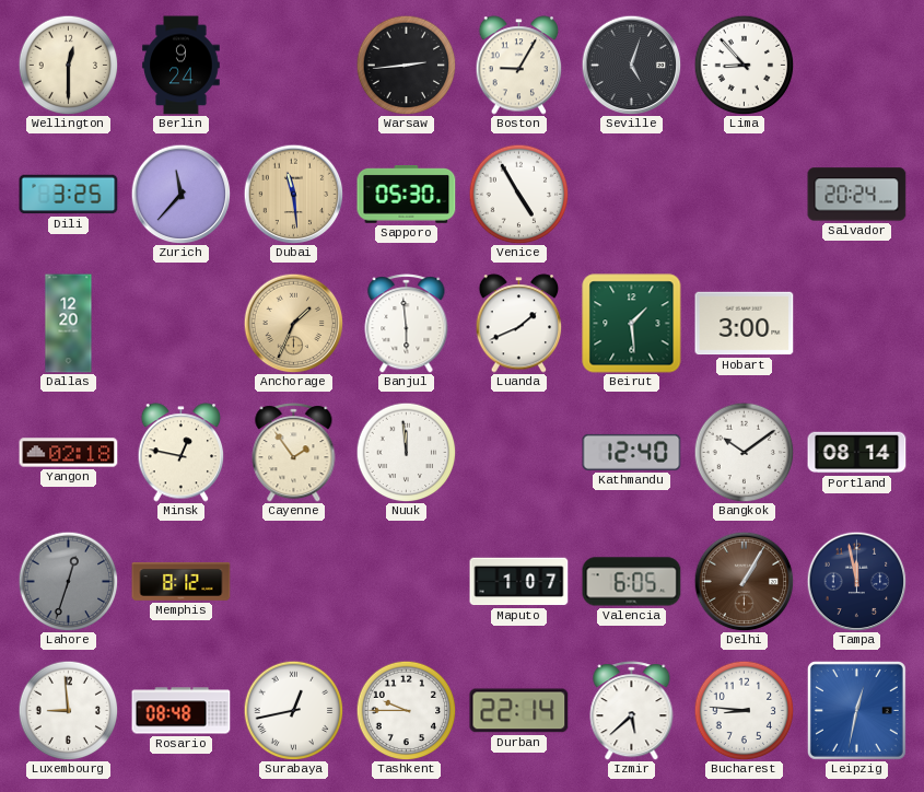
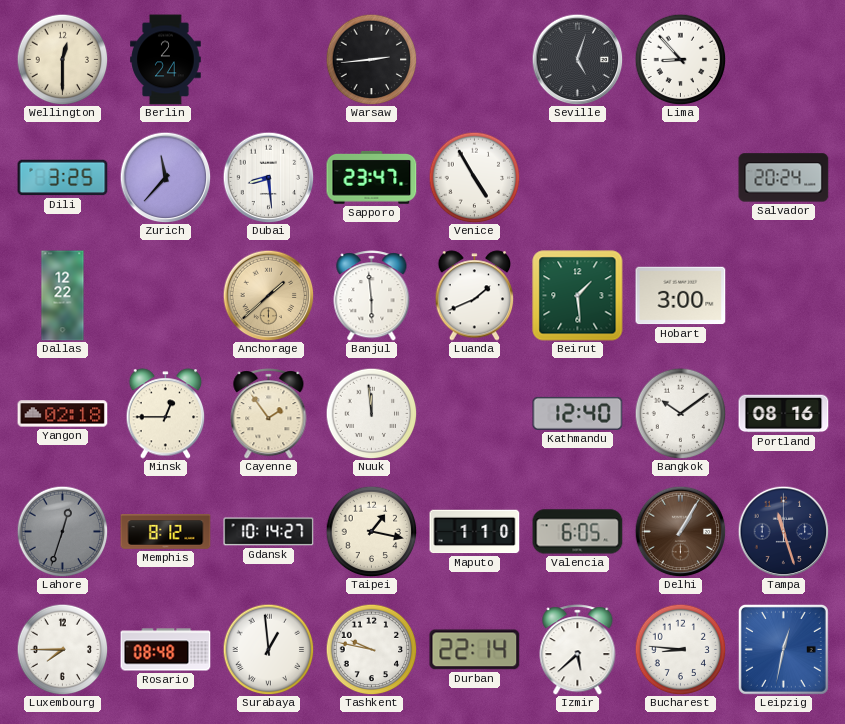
Berlin: 9:24 -> 2:24
Boston: 9:05 -> none
Dubai: 11:29 -> 8:29
Dubai dial: champagne -> white
Sapporo: 05:30 -> 23:47
Dallas: 12:20 -> 12:22
Anchorage: 1:34 -> 1:38
Minsk: 12:47 -> 12:45
Portland: 08:14 -> 08:16
Gdansk: none -> 10:14
Taipei: none -> 1:17
Maputo: 1:07 -> 1:10
Tampa: 11:58 -> 11:27
Luxembourg: 8:59 -> 7:45
Surabaya: 12:43 -> 12:59
Tashkent: 9:45 -> 9:47
